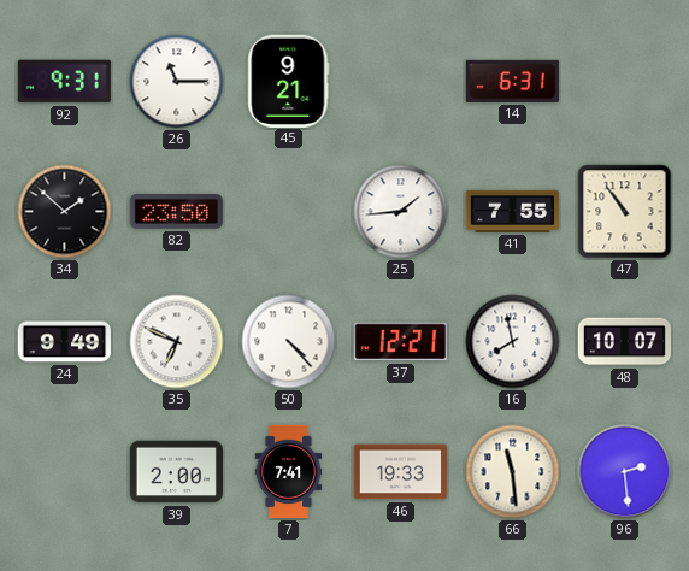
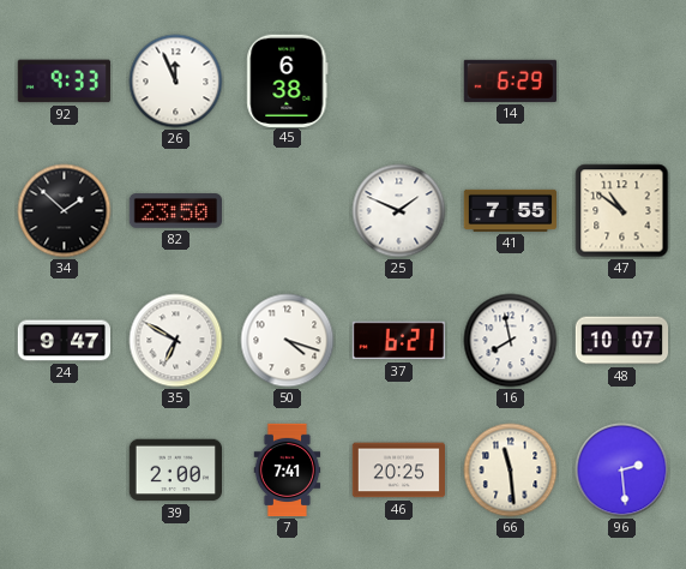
92: 9:31 -> 9:33
26: 11:15 -> 11:56
45: 9:21 -> 6:38
14: 6:31 -> 6:29
25: 1:44 -> 1:49
47: 10:54 -> 10:51
24: 9:49 -> 9:47
35: 6:49 -> 6:50
50: 4:23 -> 4:18
37: 12:21 -> 6:21
46: 19:33 -> 20:25
